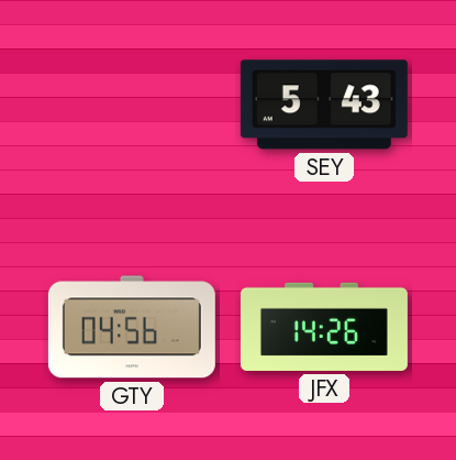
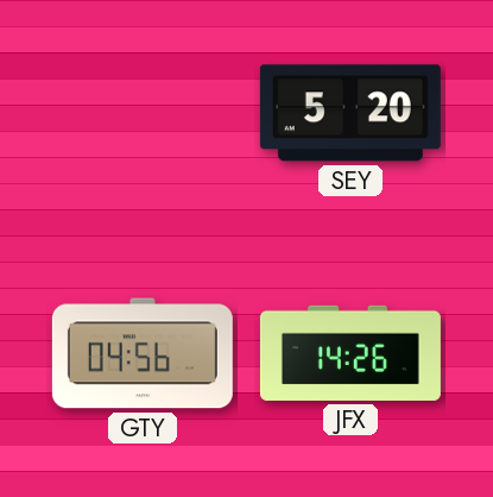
SEY: 5:43 -> 5:20
